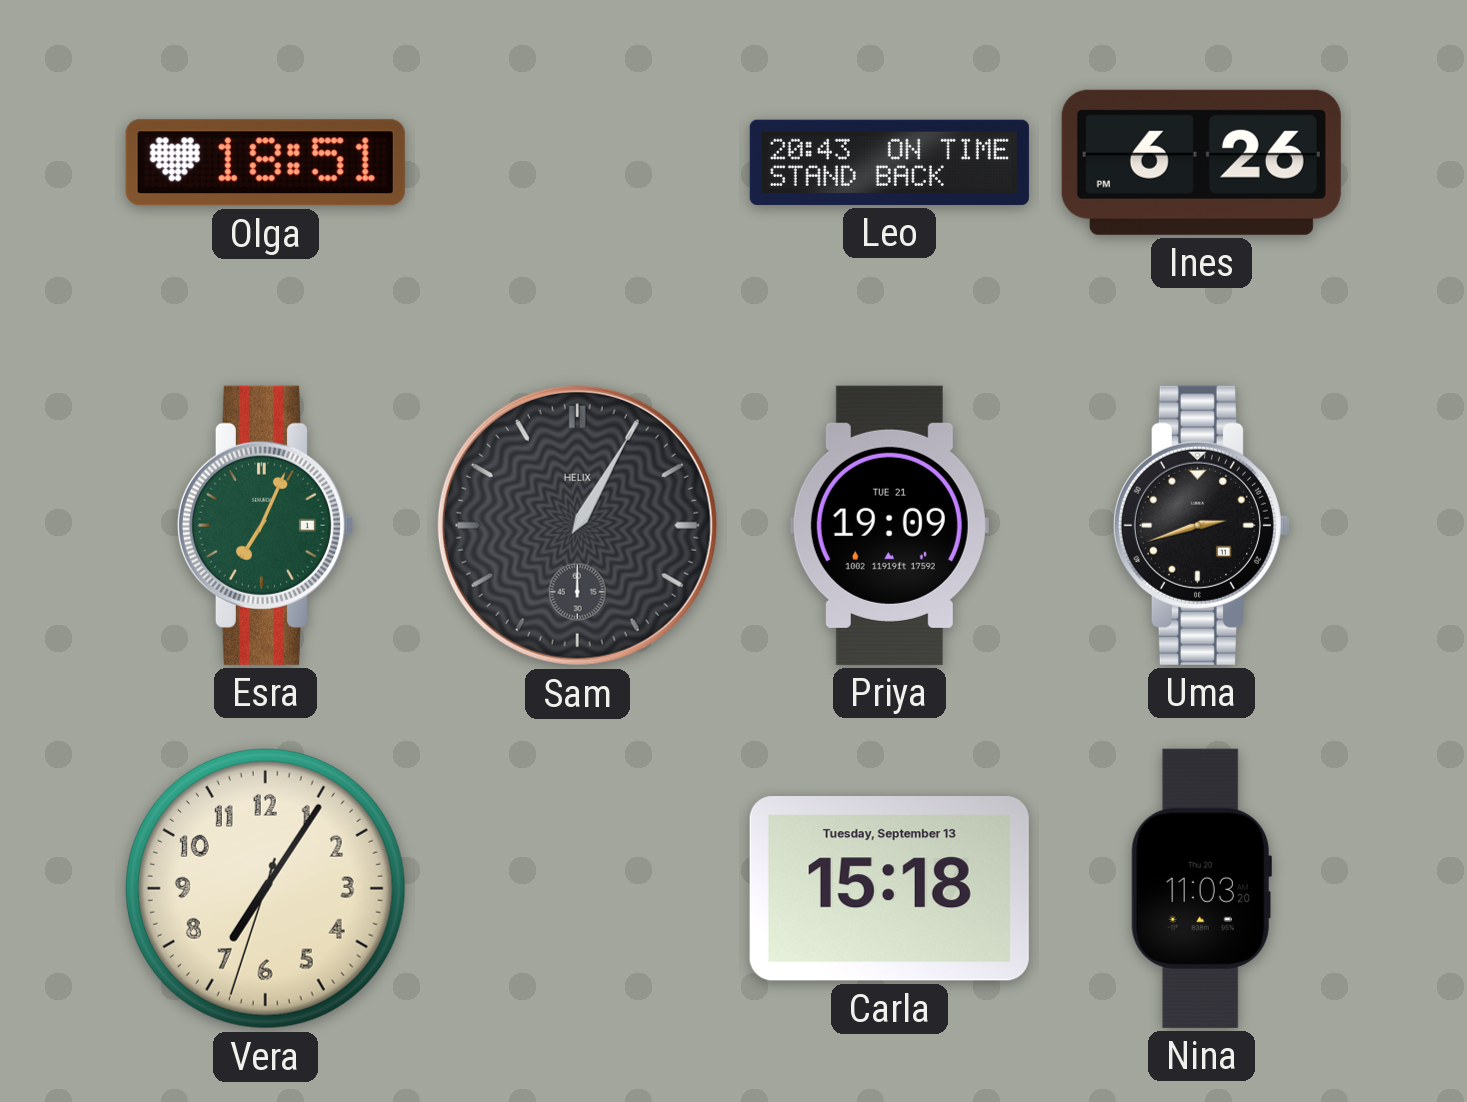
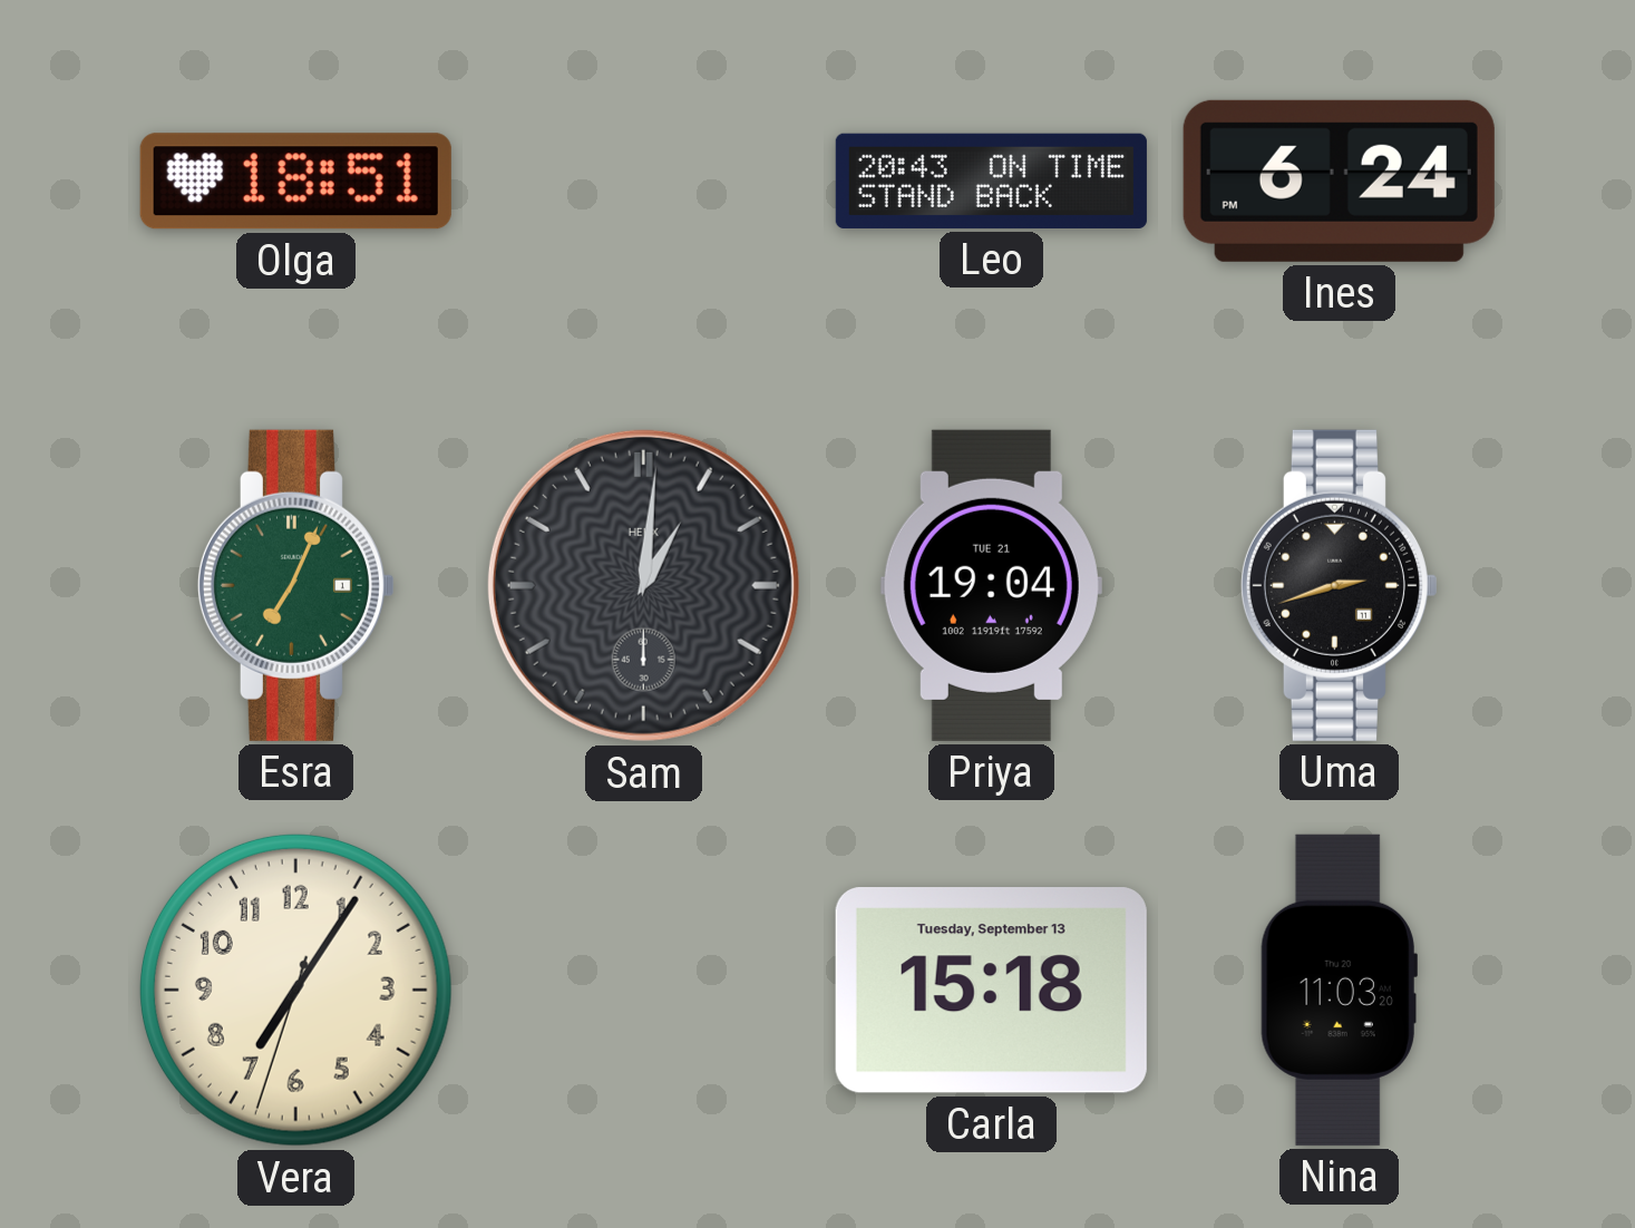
Ines: 6:26 -> 6:24
Sam: 1:05 -> 1:01
Priya: 19:09 -> 19:04
